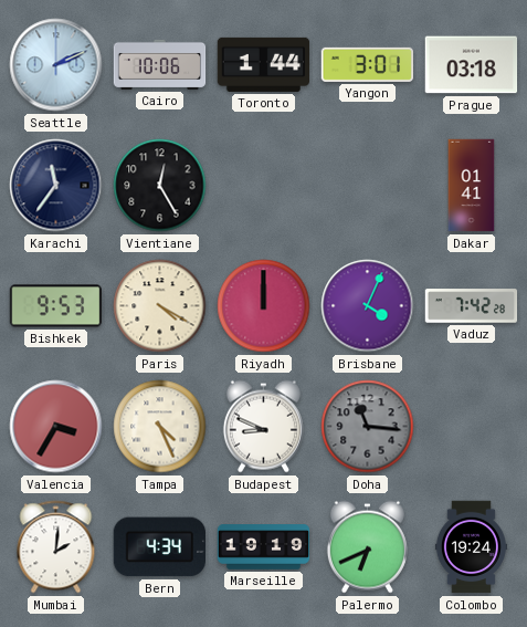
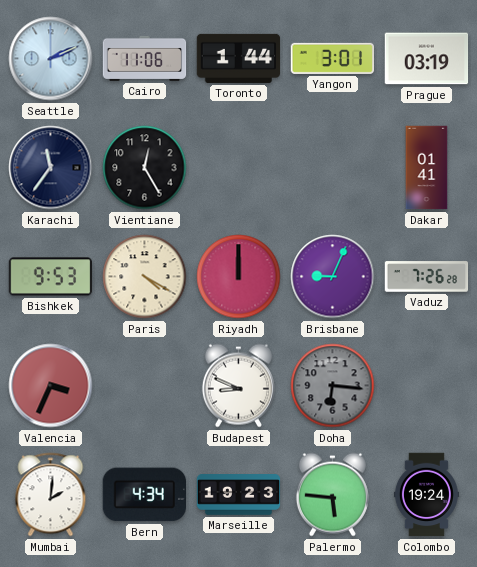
Cairo: 10:06 -> 11:06
Prague: 03:18 -> 03:19
Brisbane: 4:04 -> 9:04
Vaduz: 7:42 -> 7:26
Valencia: 3:35 -> 3:34
Tampa: 4:26 -> none
Doha: 11:16 -> 6:16
Marseille: 19:19 -> 19:23
Palermo: 6:41 -> 5:46
